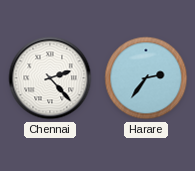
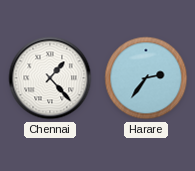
Chennai: 2:23 -> 1:23
